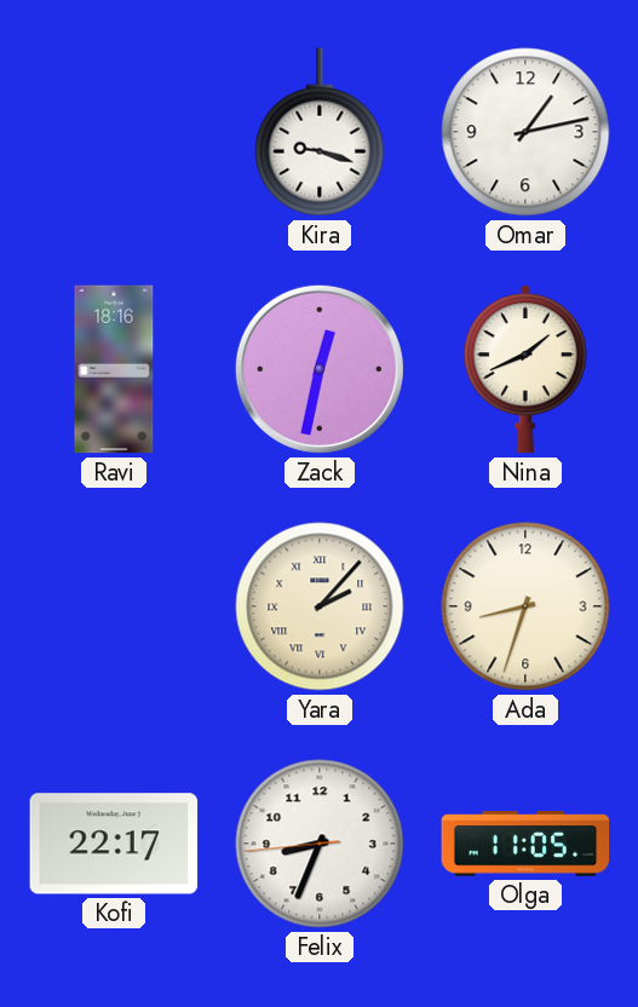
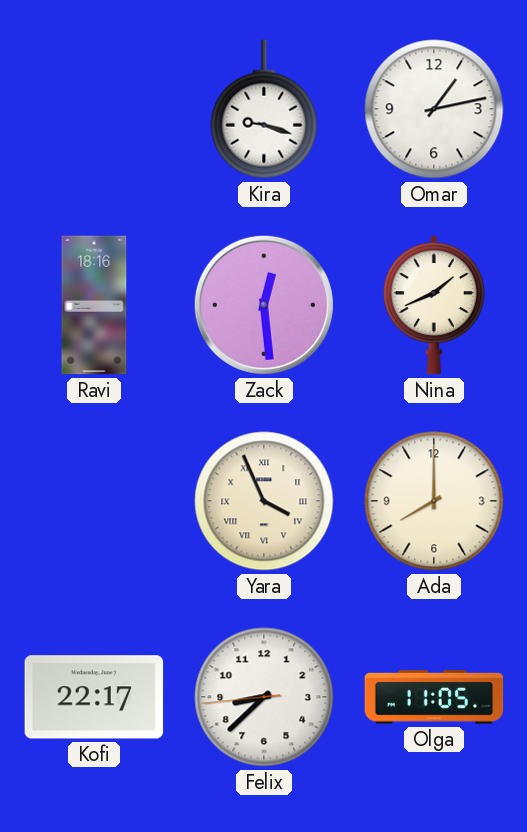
Zack: 12:32 -> 12:29
Yara: 2:07 -> 3:56
Ada: 8:33 -> 8:00
Felix: 8:33 -> 8:37
